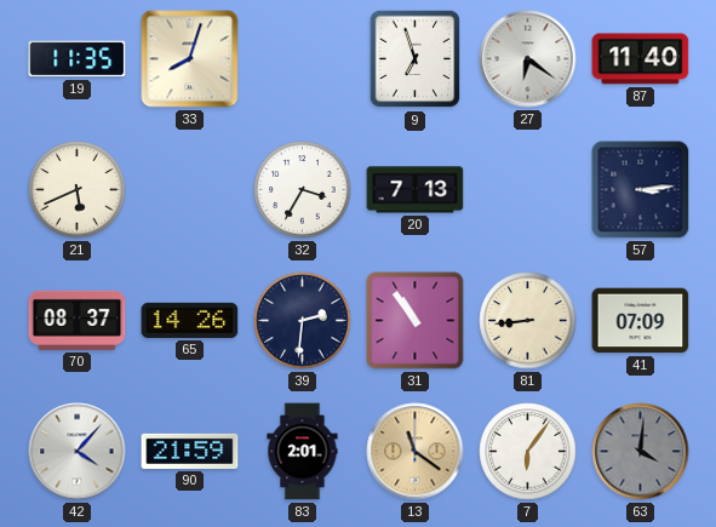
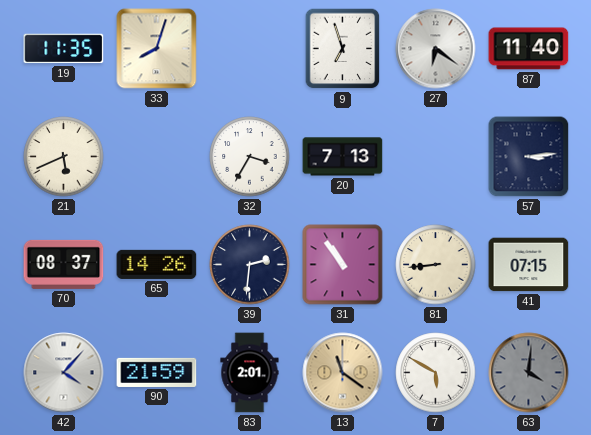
41: 07:09 -> 07:15
7: 6:06 -> 5:50
